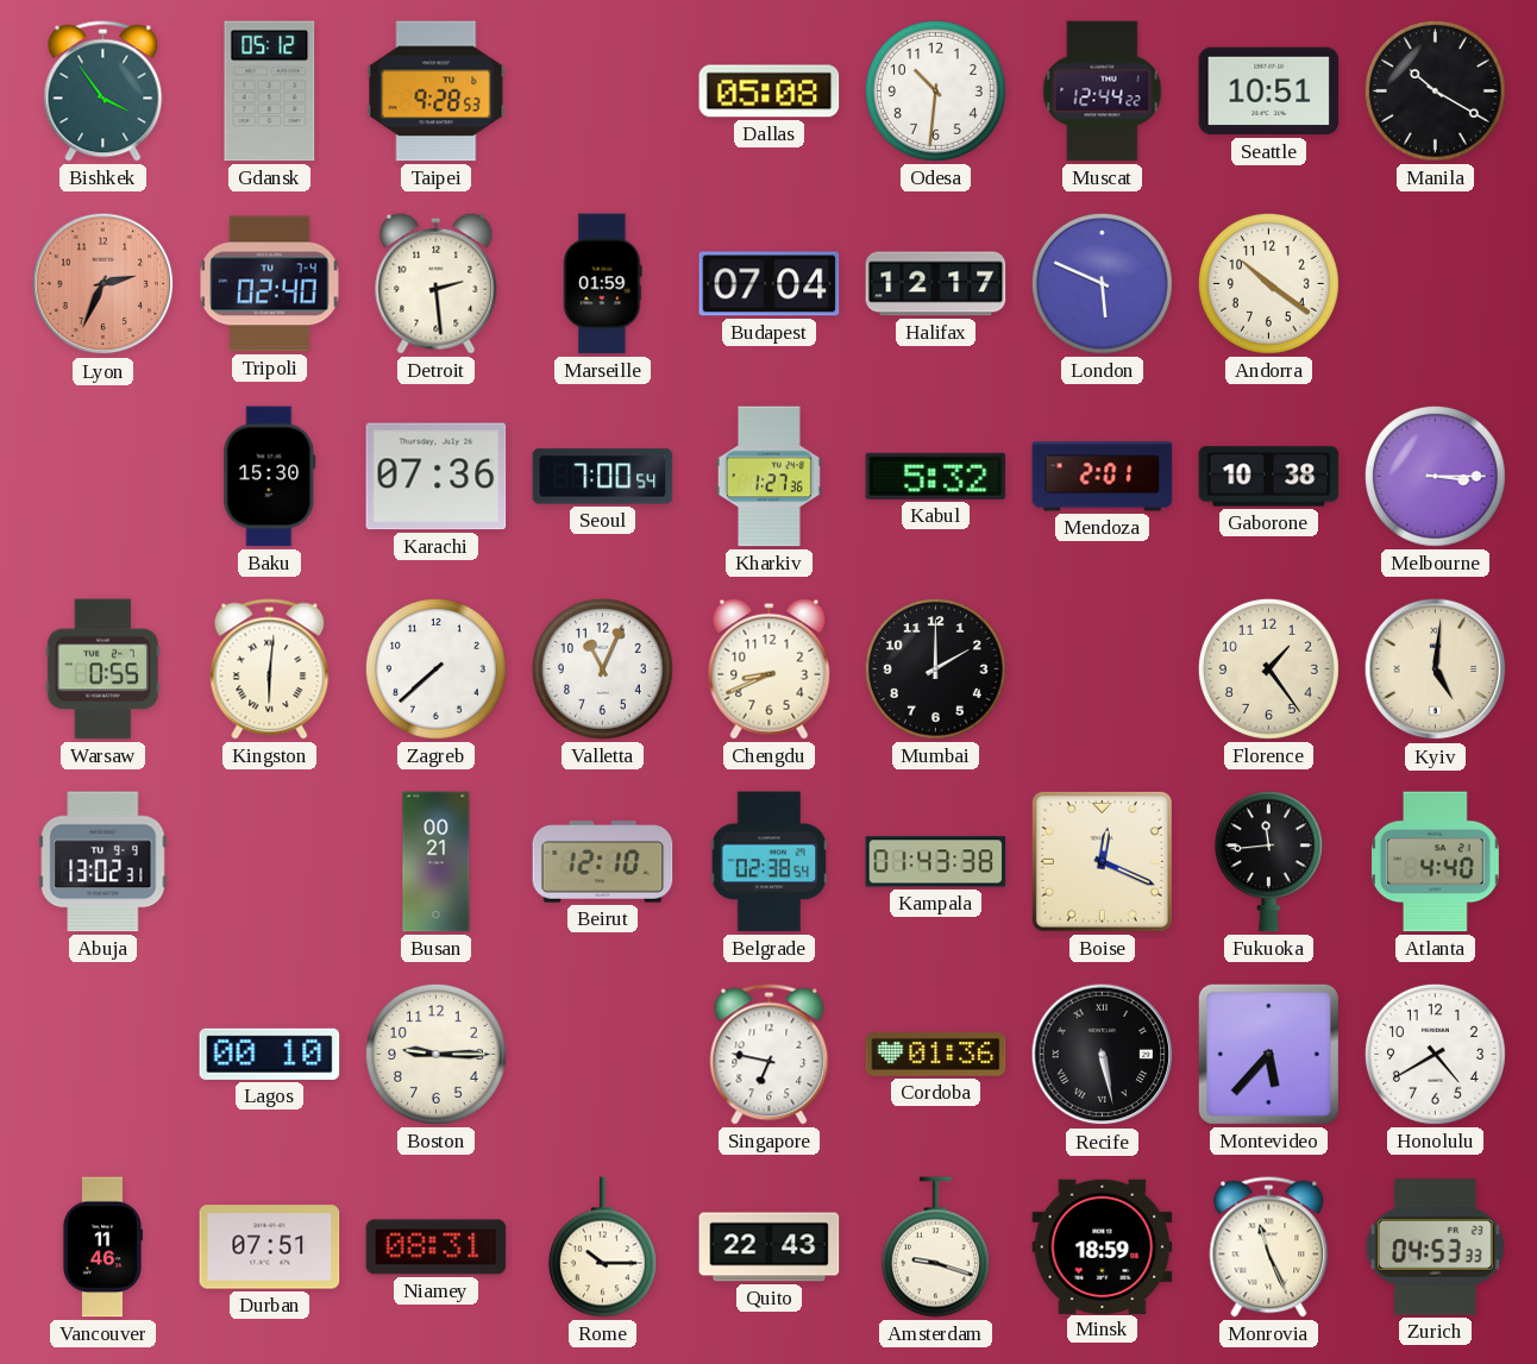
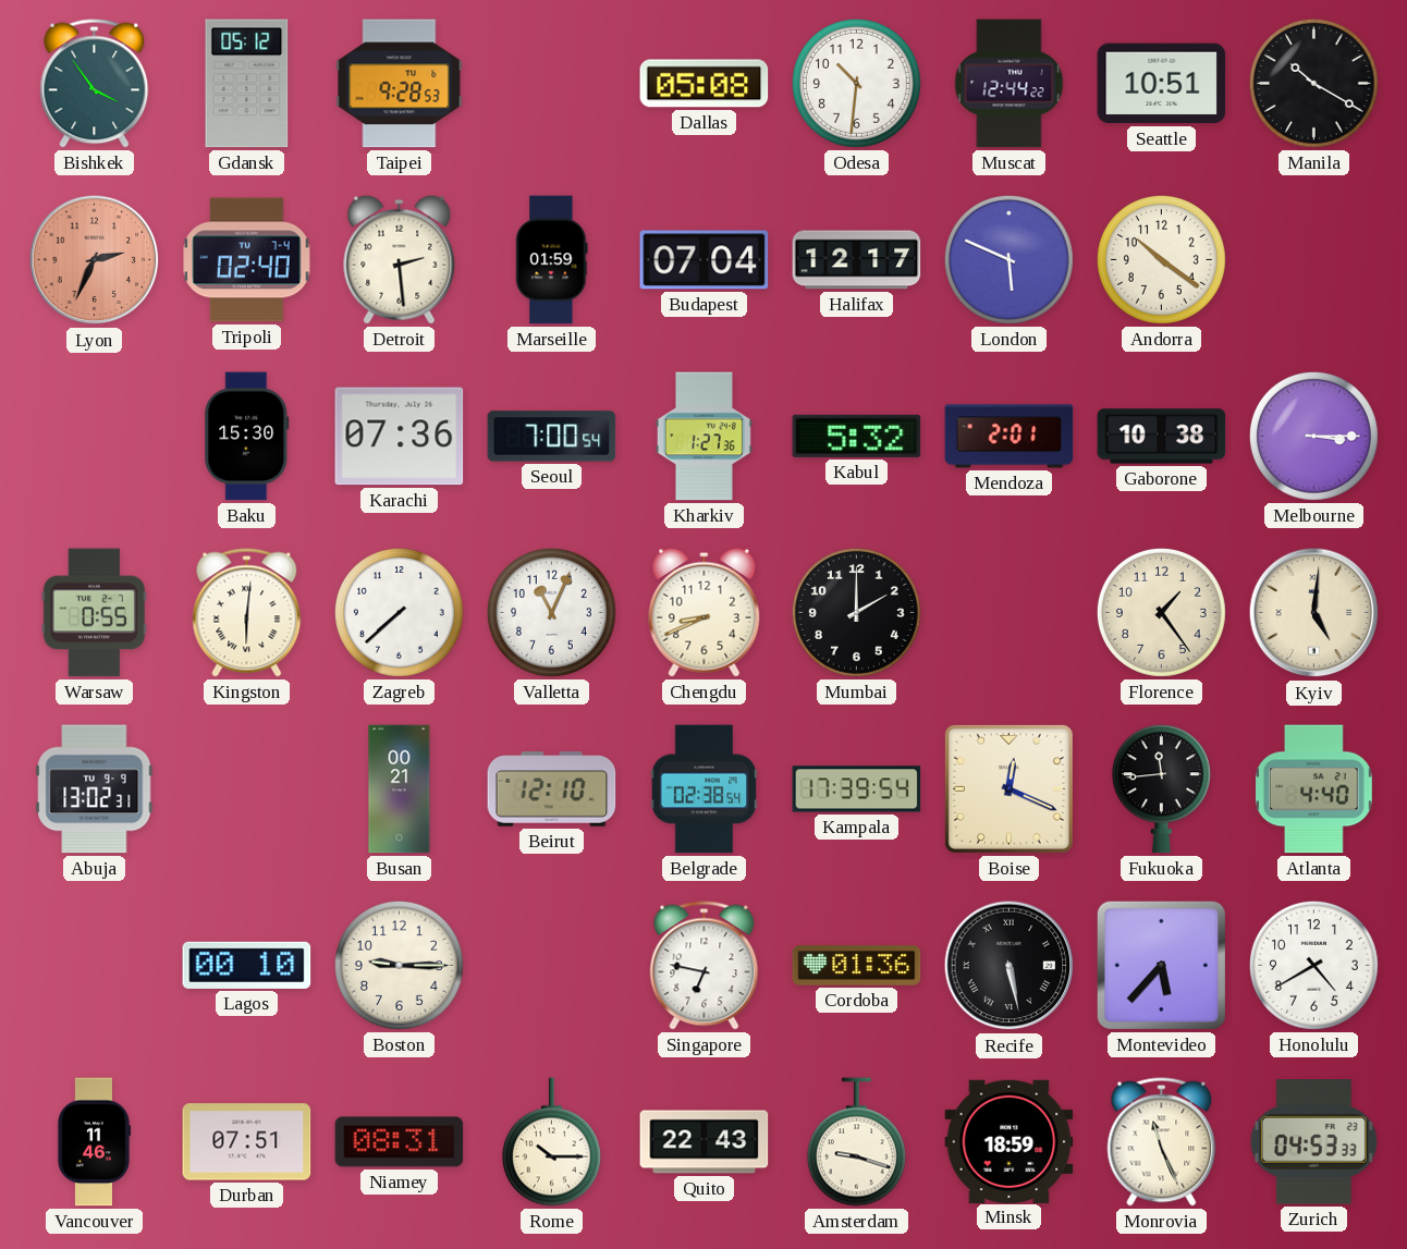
Kampala: 01:43 -> 17:39
